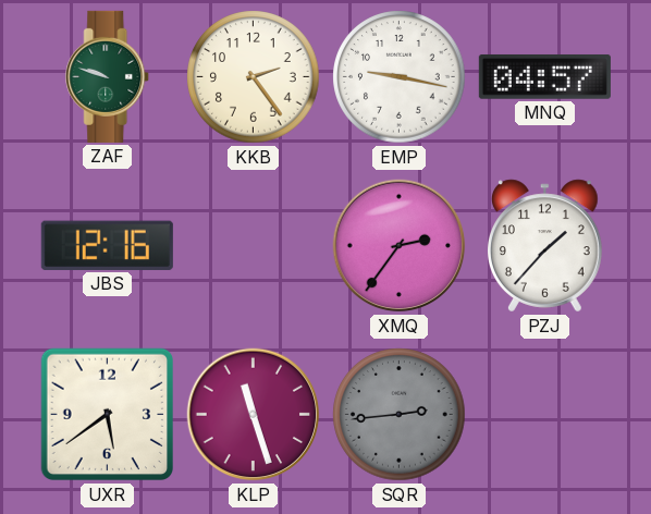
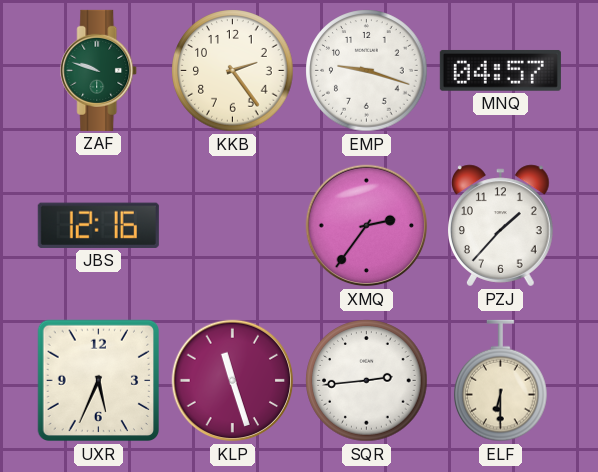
EMP: 9:17 -> 9:18
UXR: 5:39 -> 5:34
SQR dial: grey -> white
ELF: none -> 6:30
